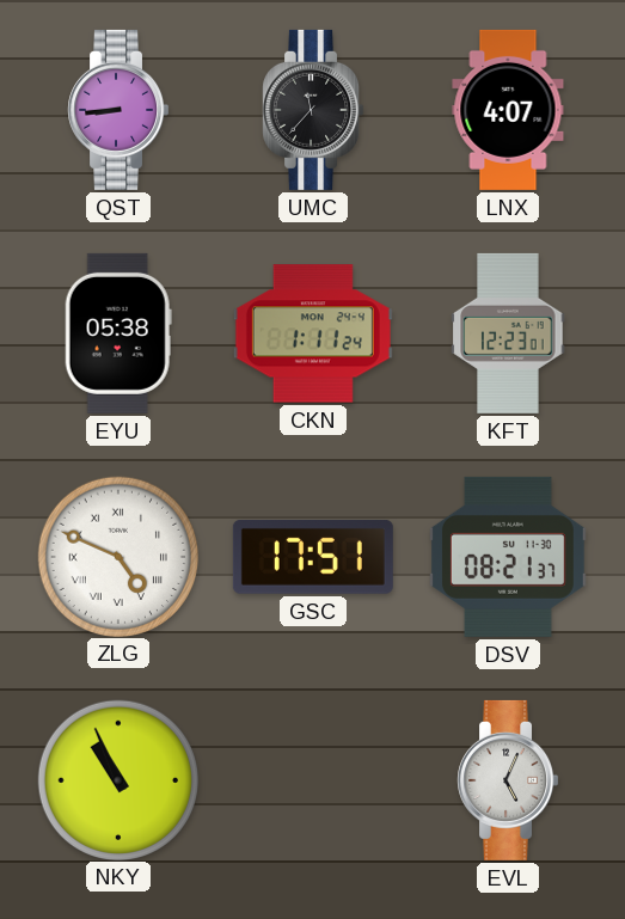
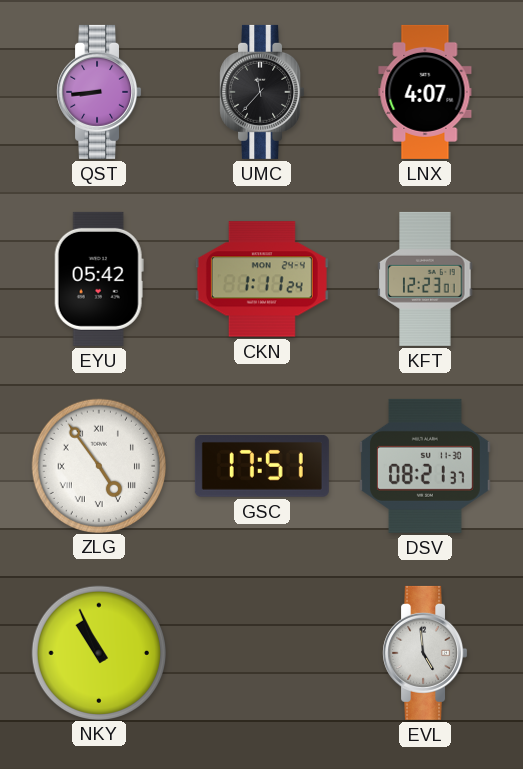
EYU: 05:38 -> 05:42
ZLG: 4:49 -> 4:54
EVL: 5:04 -> 4:59
